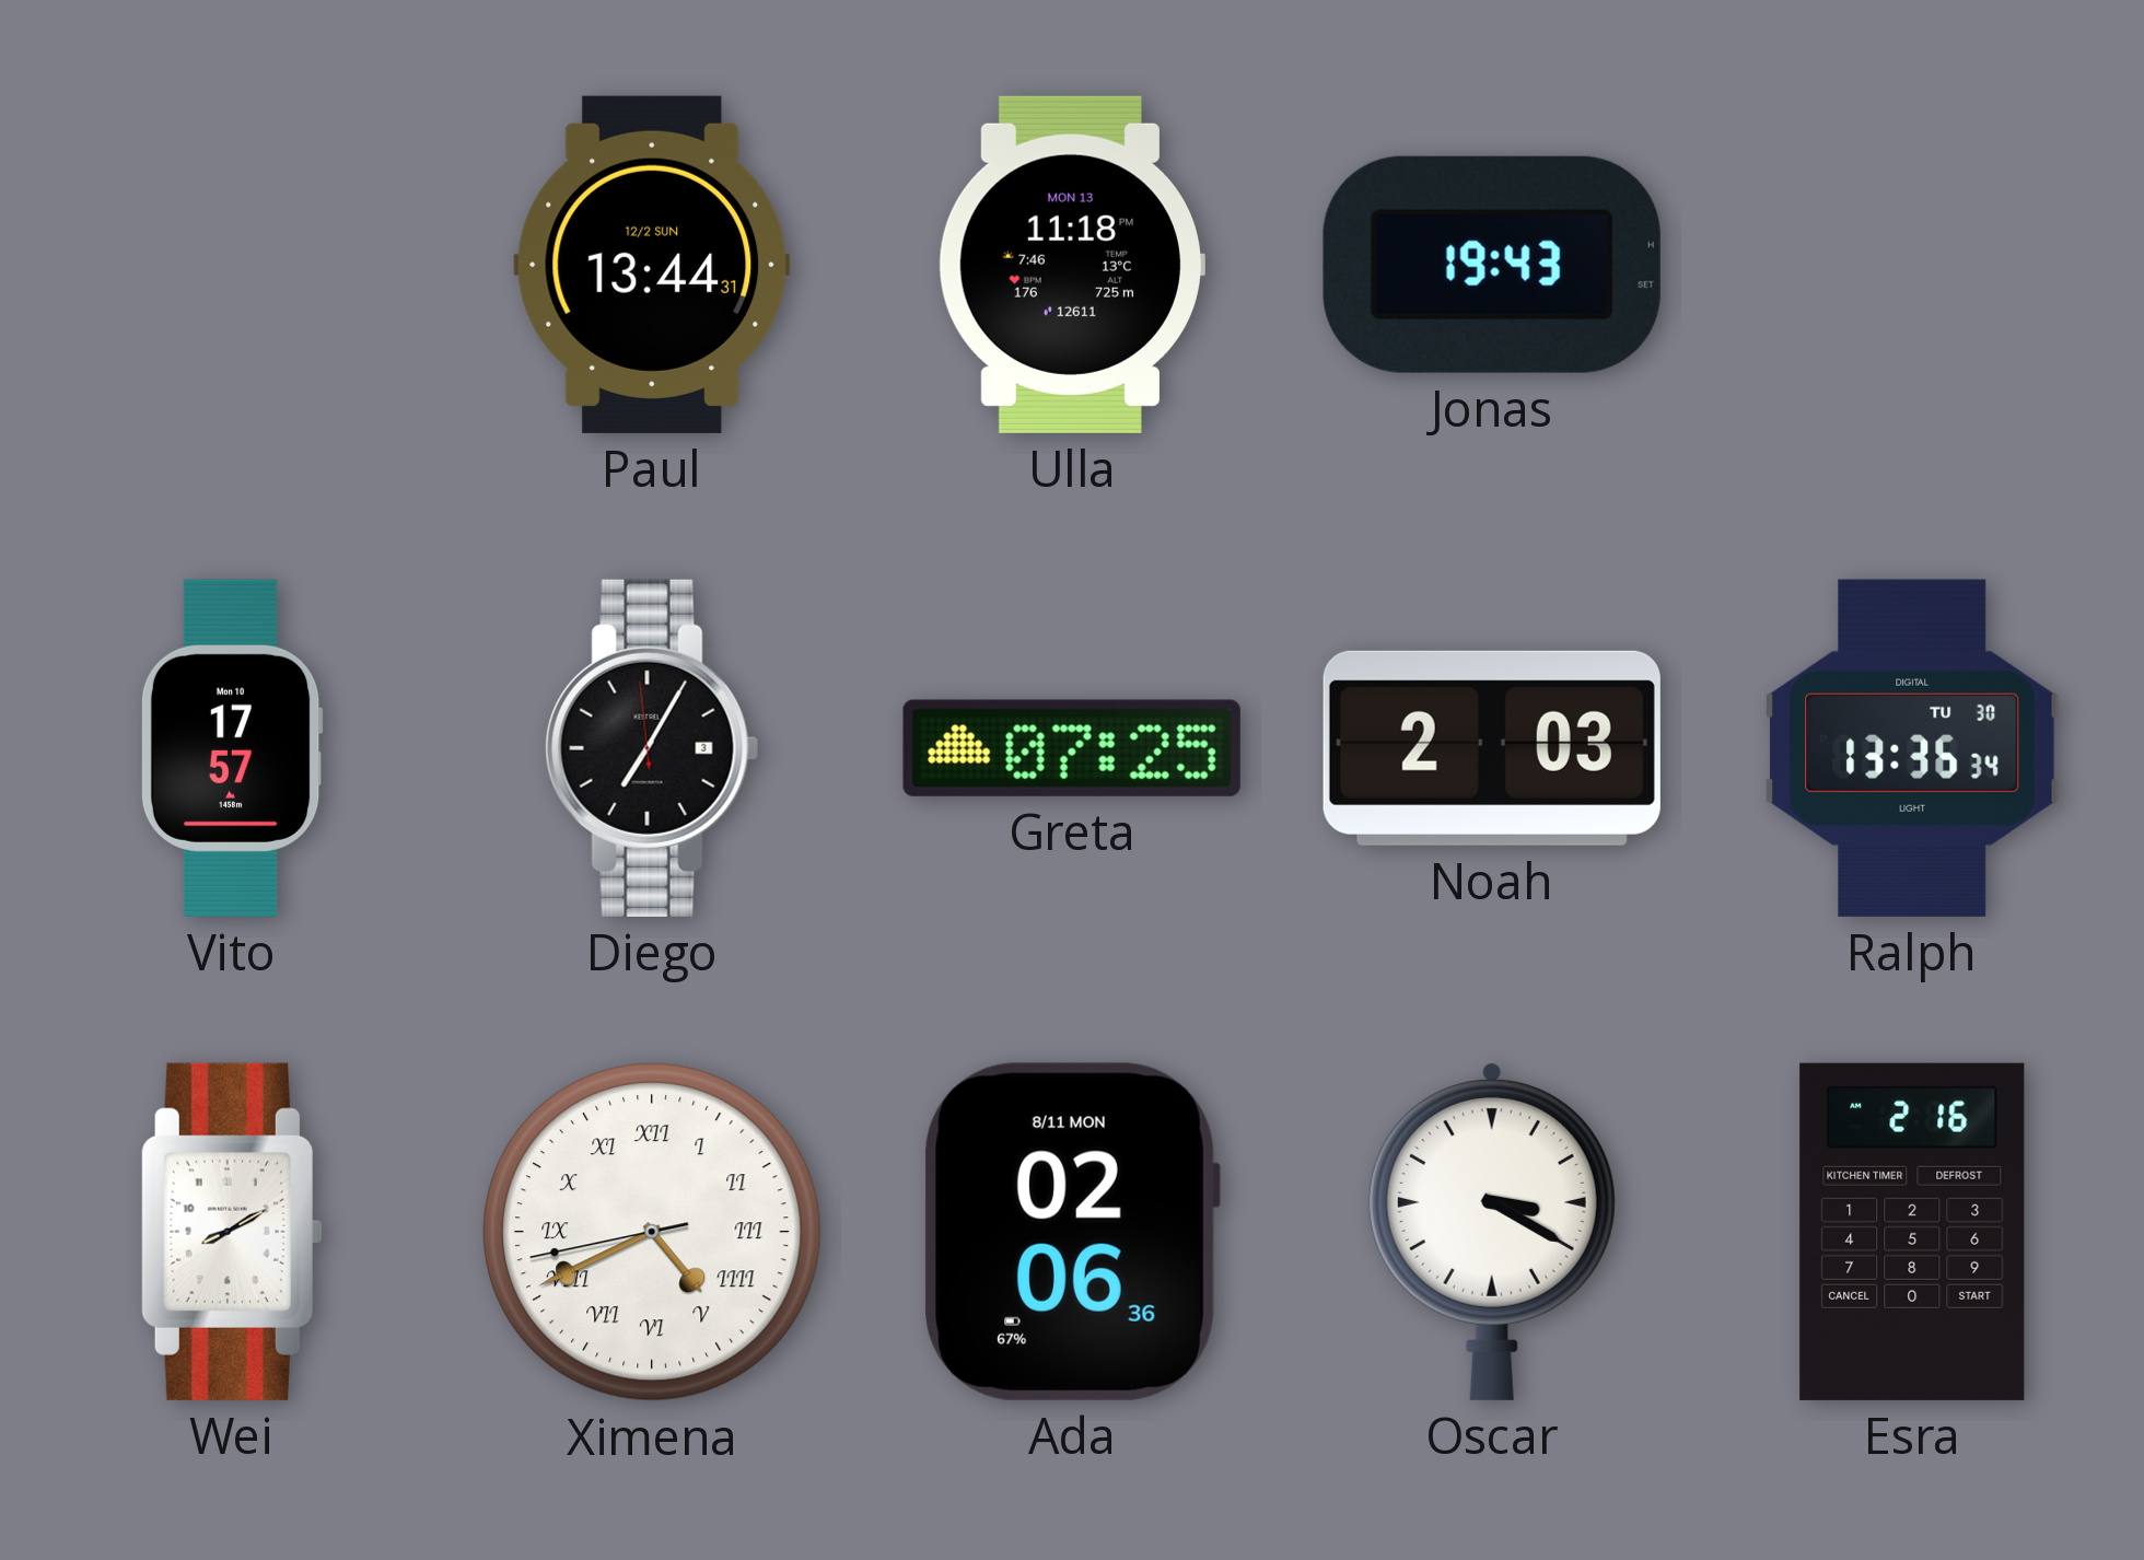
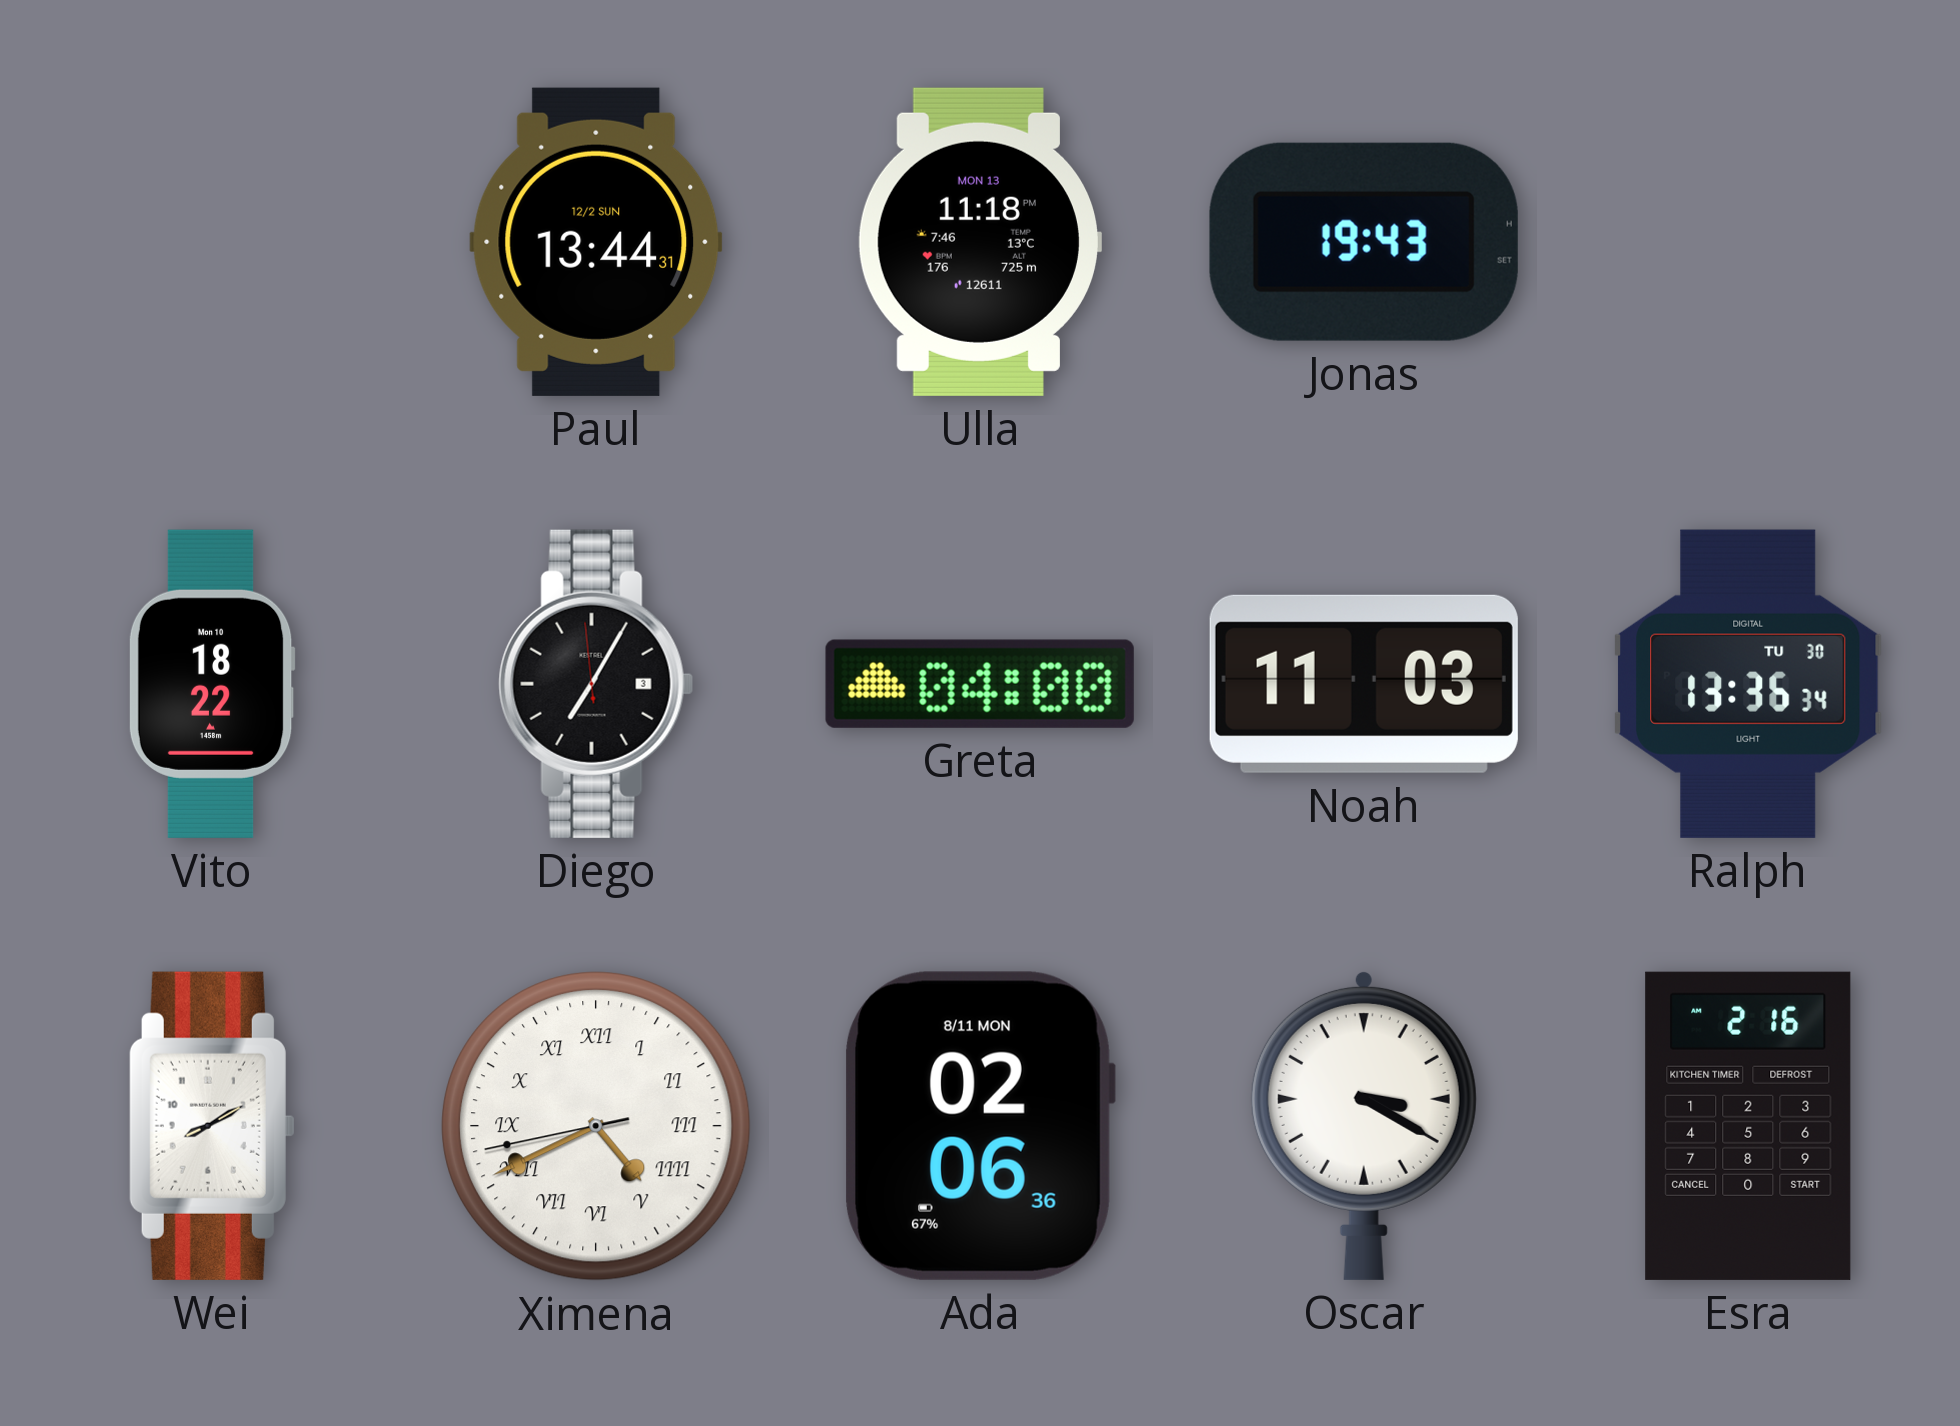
Vito: 17:57 -> 18:22
Greta: 07:25 -> 04:00
Noah: 2:03 -> 11:03
